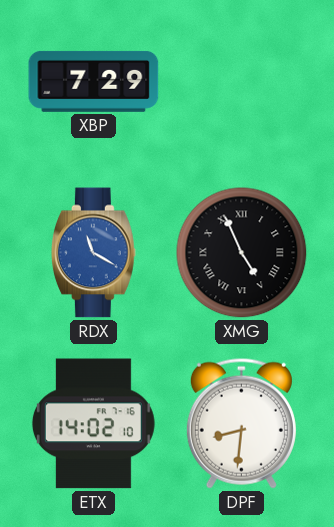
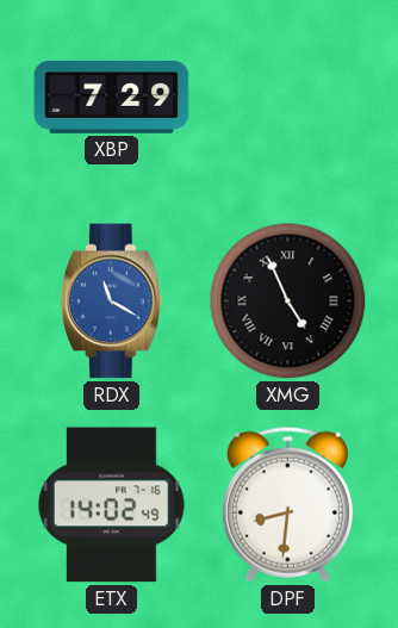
ETX: 14:02:10 -> 14:02:49
